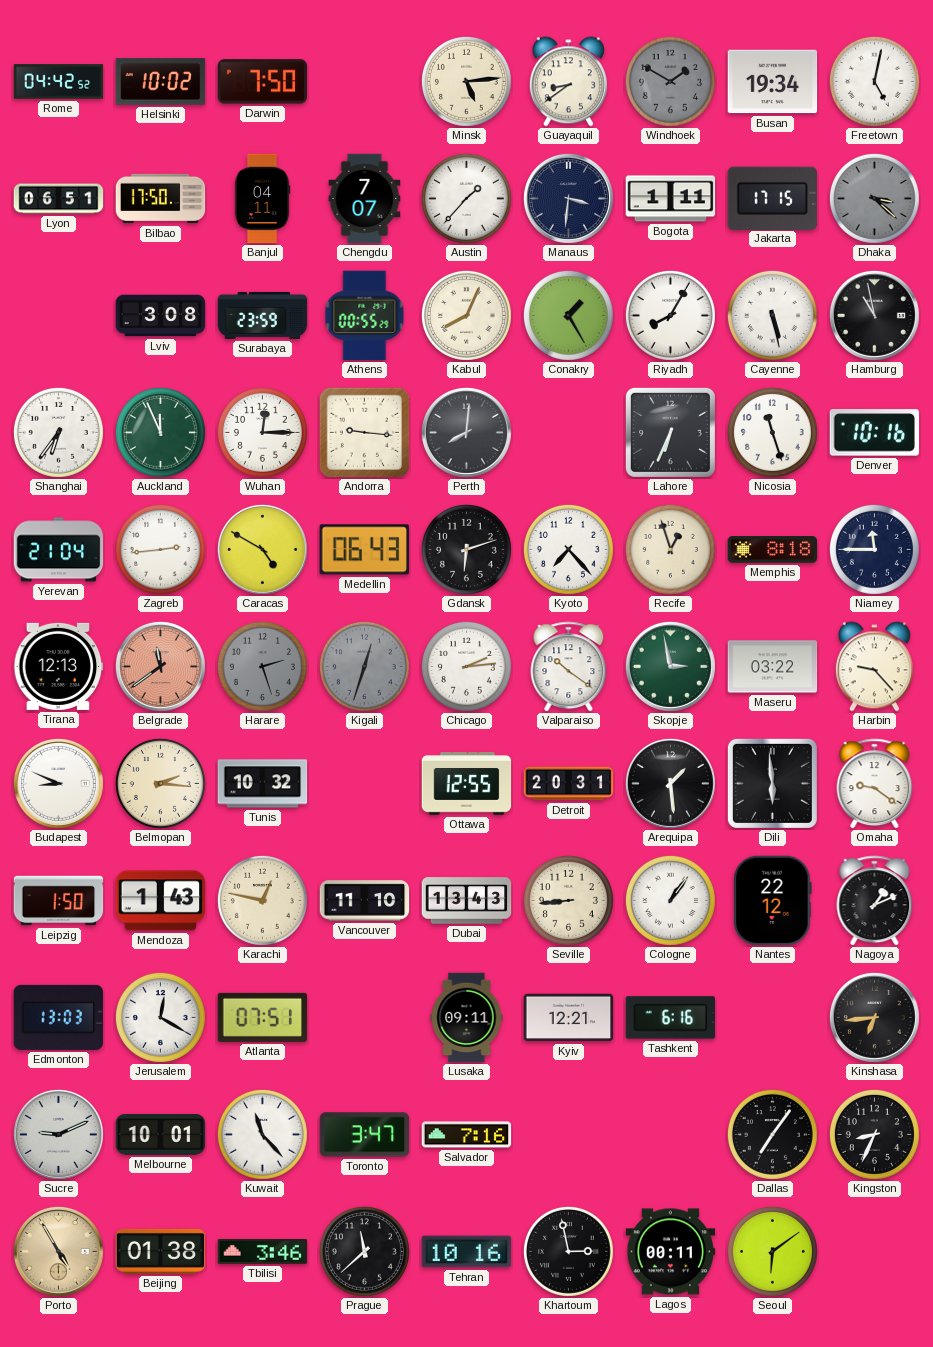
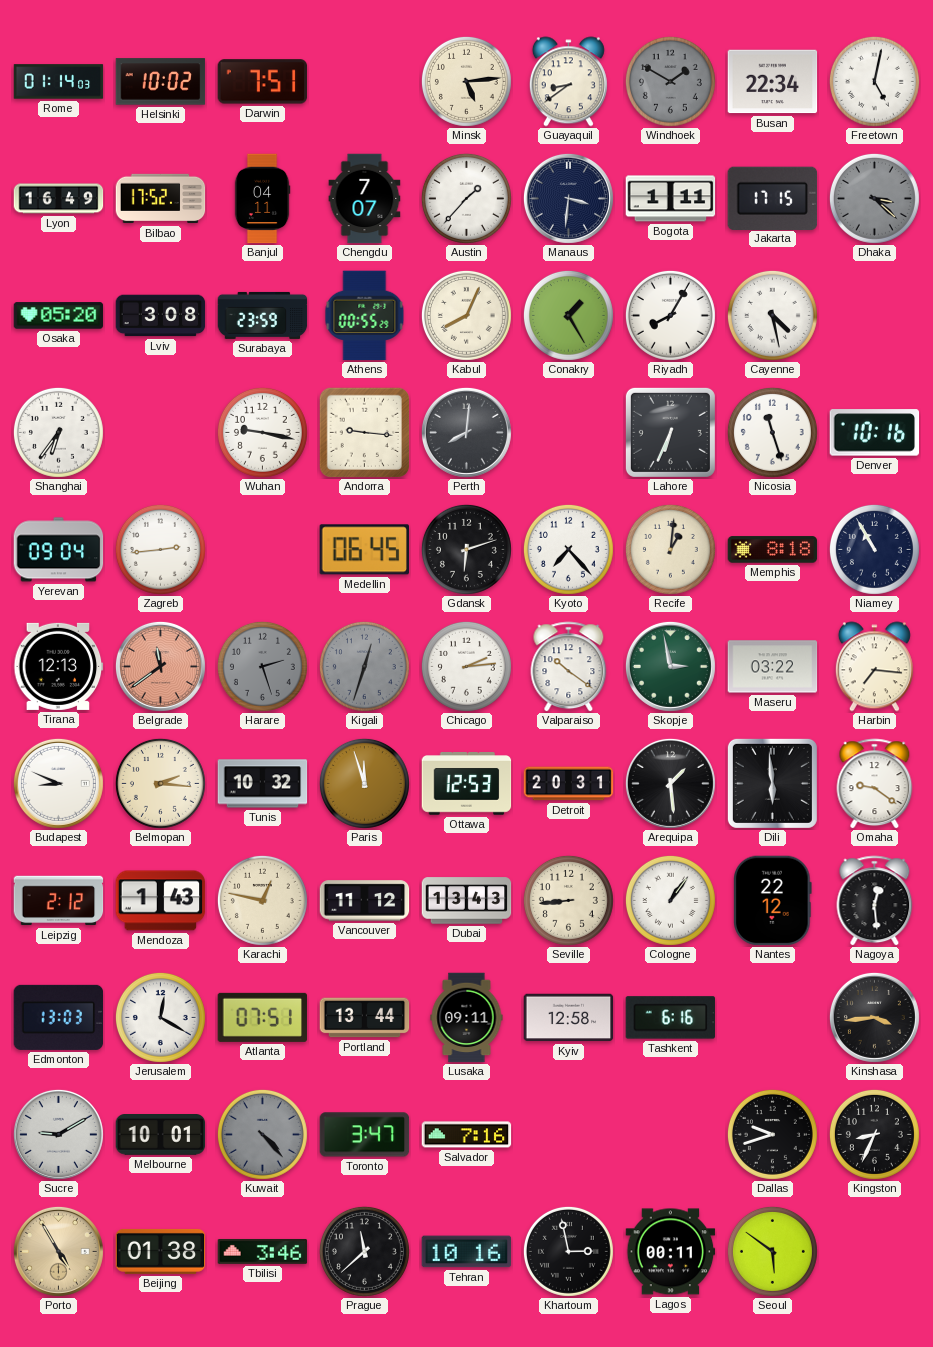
Rome: 04:42 -> 01:14
Darwin: 7:50 -> 7:51
Busan: 19:34 -> 22:34
Lyon: 06:51 -> 16:49
Bilbao: 17:50 -> 17:52
Osaka: none -> 05:20
Cayenne: 5:28 -> 4:28
Hamburg: 10:58 -> none
Auckland: 11:56 -> none
Wuhan: 12:15 -> 9:17
Yerevan: 21:04 -> 09:04
Caracas: 4:50 -> none
Medellin: 06:43 -> 06:45
Recife: 12:57 -> 1:01
Niamey: 11:45 -> 10:55
Harbin: 9:23 -> 7:16
Paris: none -> 11:57
Ottawa: 12:55 -> 12:53
Leipzig: 1:50 -> 2:12
Vancouver: 11:10 -> 11:12
Nagoya: 1:11 -> 12:29
Portland: none -> 13:44
Kyiv: 12:21 -> 12:58
Kinshasa: 6:44 -> 3:44
Sucre: 9:11 -> 9:10
Kuwait: 11:23 -> 4:23
Kuwait dial: white -> grey
Dallas: 7:06 -> 9:42
Seoul: 6:09 -> 5:51
